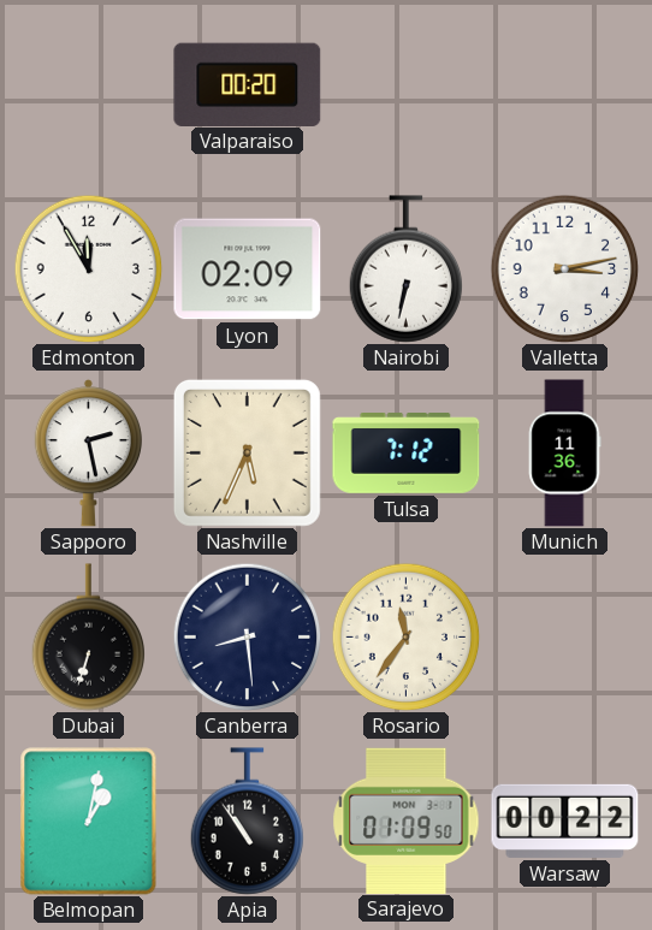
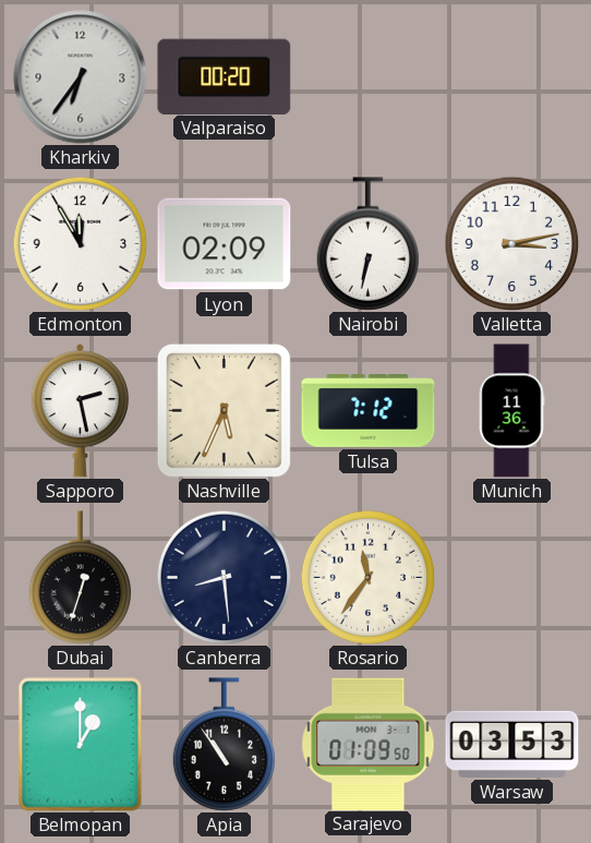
Kharkiv: none -> 6:36
Dubai: 6:33 -> 12:33
Belmopan: 1:02 -> 1:00
Warsaw: 00:22 -> 03:53
